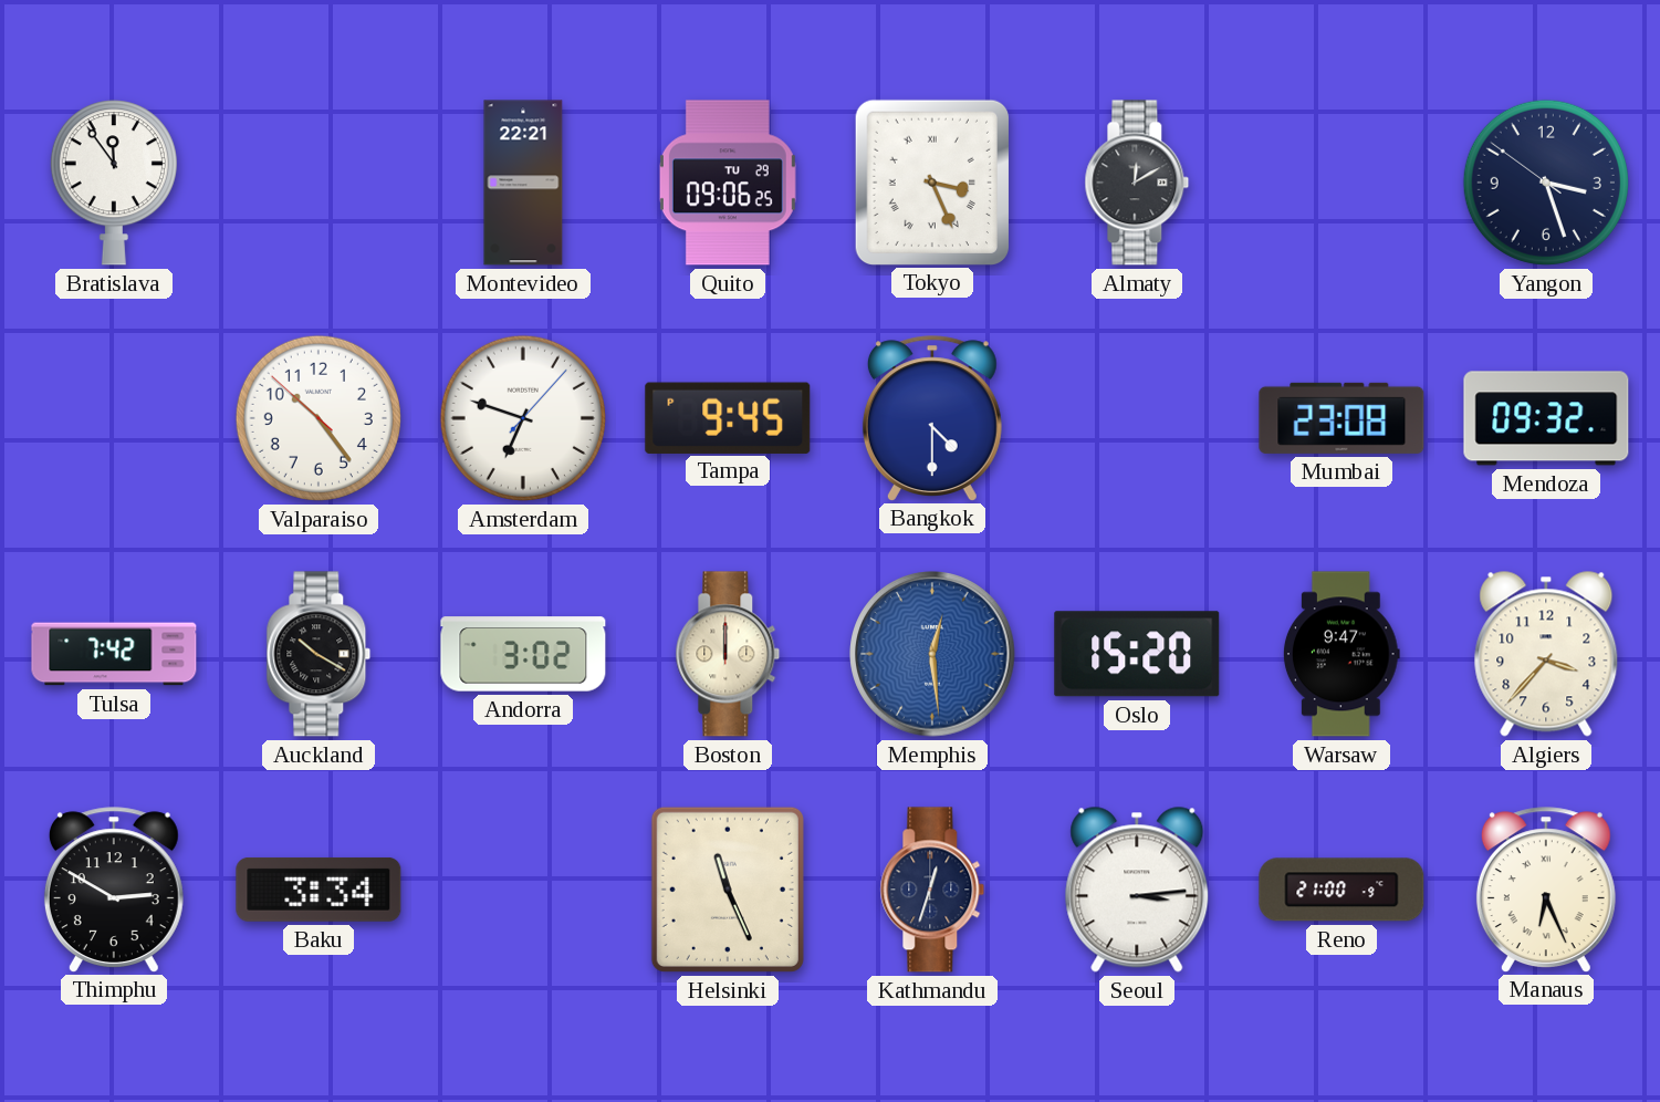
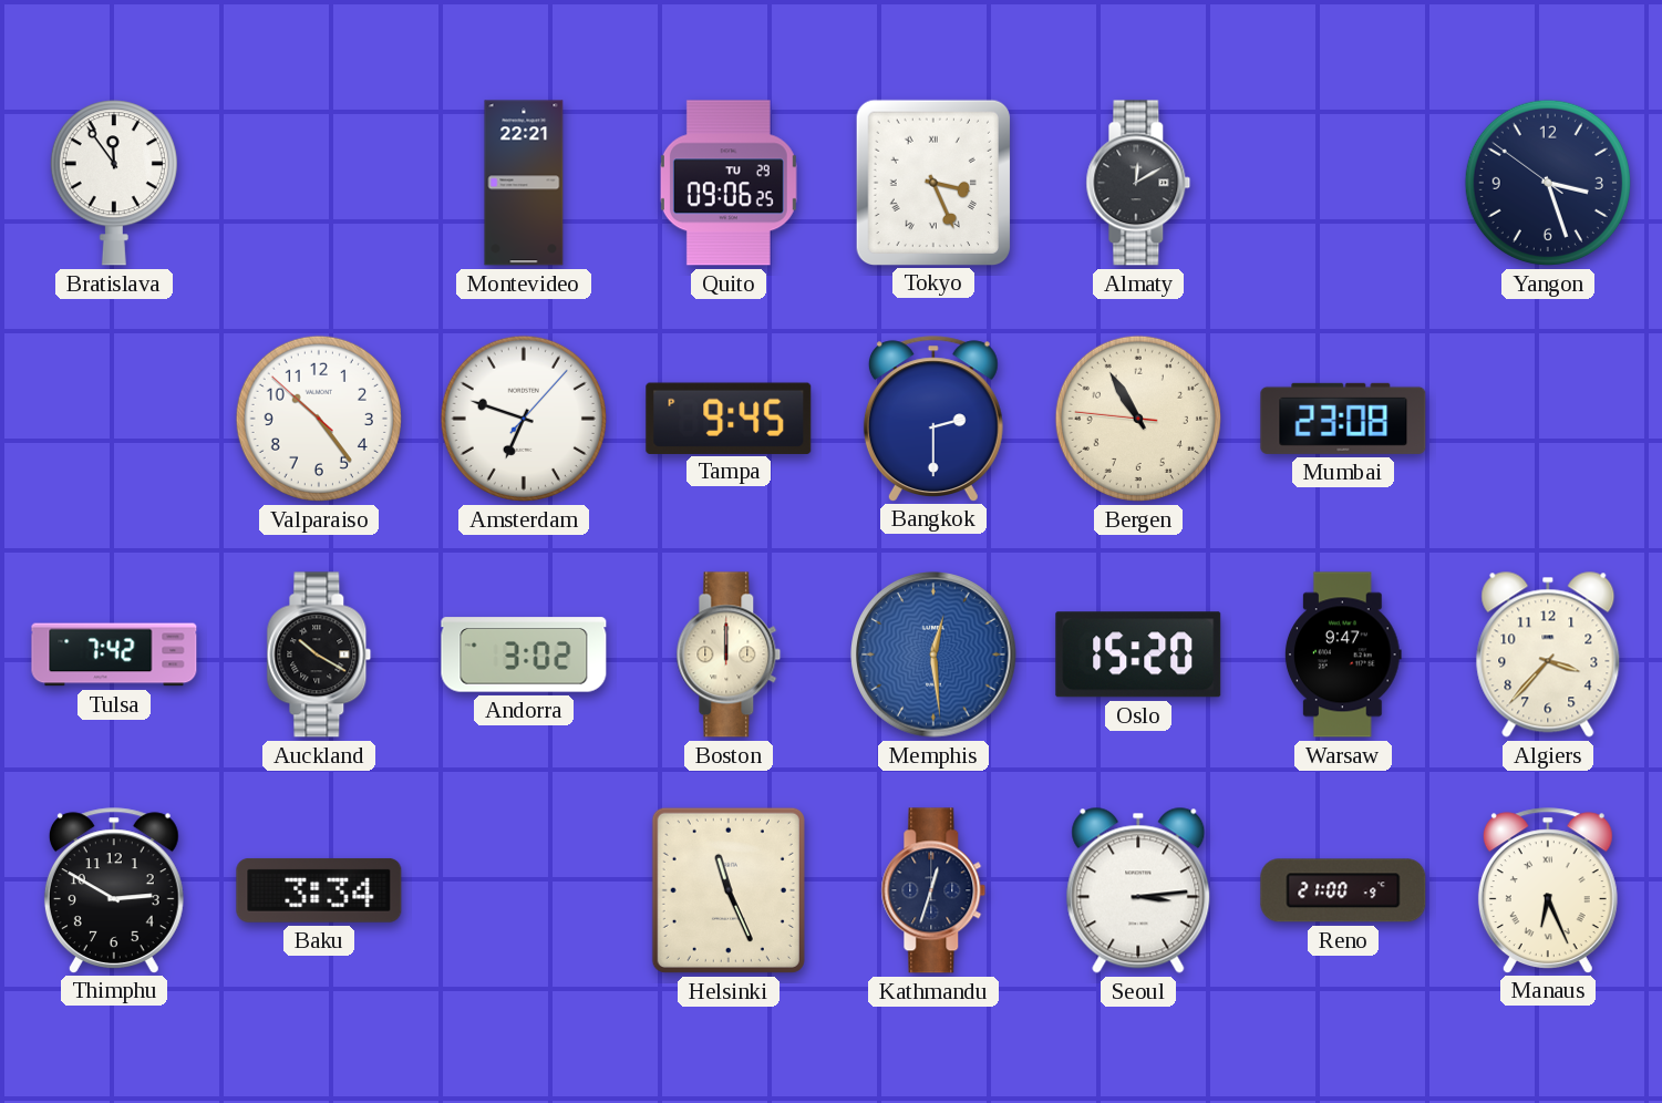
Bangkok: 4:30 -> 2:30
Bergen: none -> 10:54
Mendoza: 09:32 -> none
